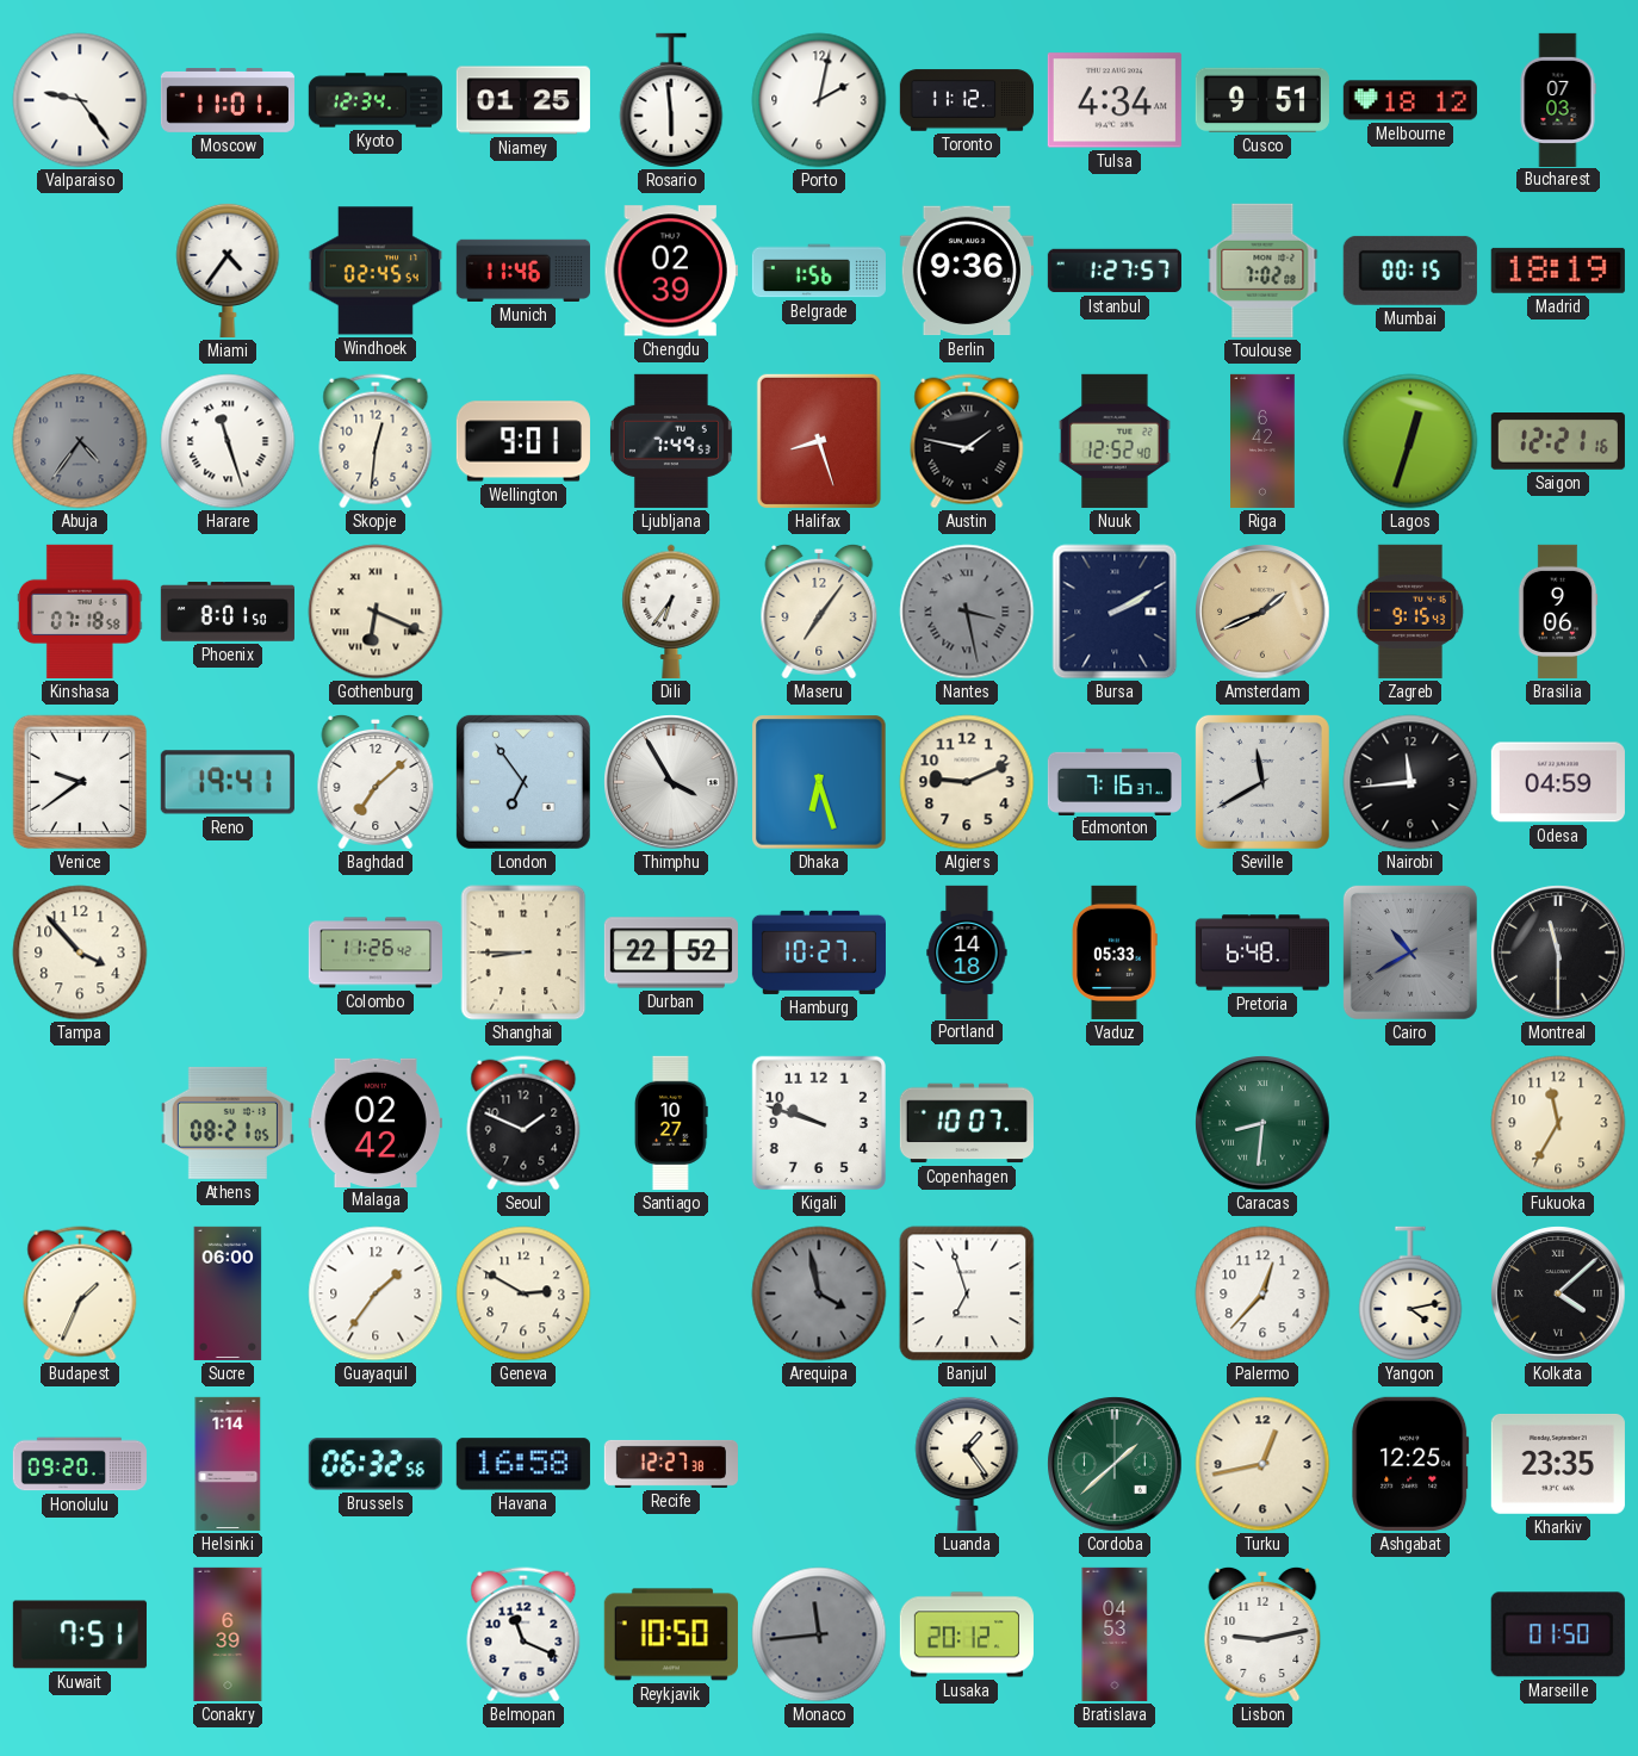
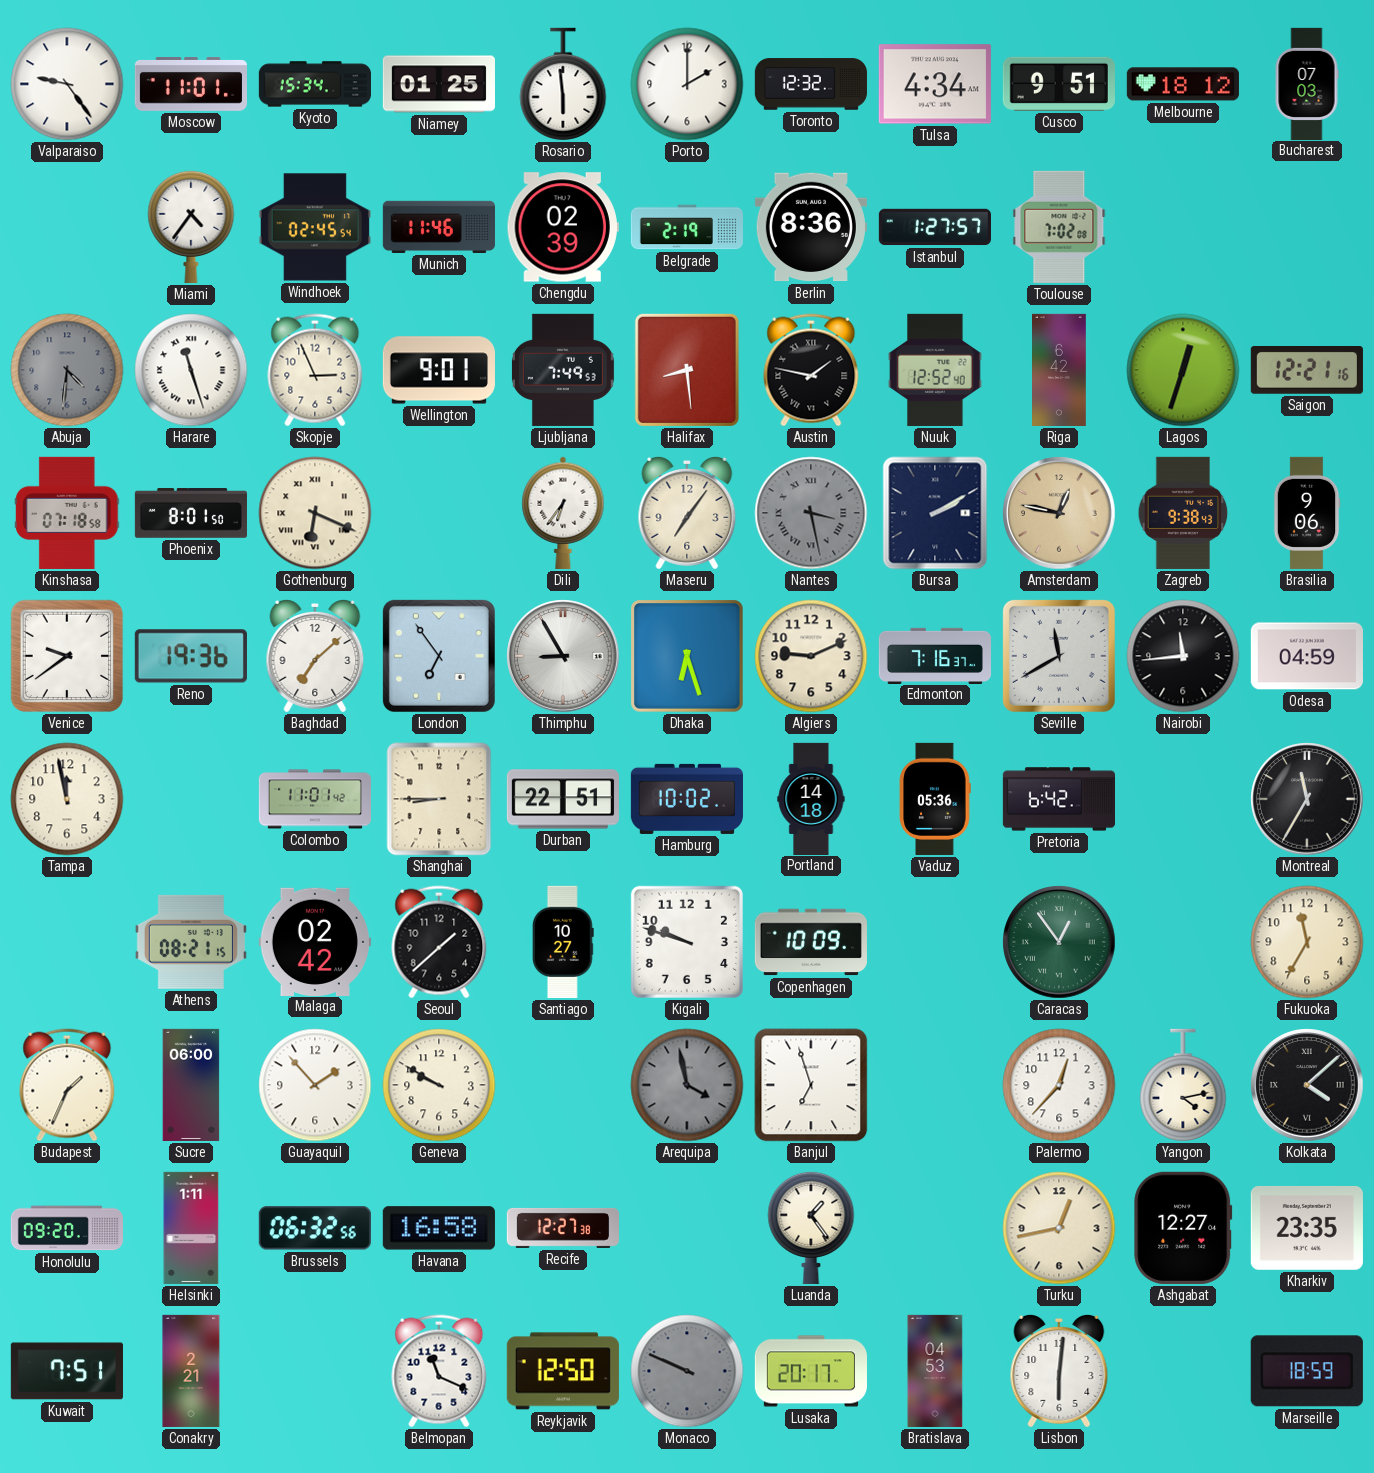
Kyoto: 12:34 -> 15:34
Porto: 2:02 -> 2:00
Toronto: 11:12 -> 12:32
Belgrade: 1:56 -> 2:19
Berlin: 9:36 -> 8:36
Mumbai: 00:15 -> none
Madrid: 18:19 -> none
Abuja: 4:36 -> 4:31
Skopje: 12:31 -> 2:56
Halifax: 8:27 -> 8:29
Amsterdam: 1:41 -> 12:47
Zagreb: 9:15 -> 9:38
Reno: 19:41 -> 19:36
Thimphu: 3:55 -> 8:55
Tampa: 3:53 -> 11:58
Colombo: 11:26 -> 11:01
Durban: 22:52 -> 22:51
Hamburg: 10:27 -> 10:02
Vaduz: 05:33 -> 05:36
Pretoria: 6:48 -> 6:42
Cairo: 10:40 -> none
Montreal: 11:30 -> 11:35
Athens: 08:21:05 -> 08:21:15
Seoul: 1:49 -> 1:38
Copenhagen: 10:07 -> 10:09
Caracas: 8:31 -> 12:54
Guayaquil: 1:36 -> 1:53
Geneva: 2:50 -> 9:50
Helsinki: 1:14 -> 1:11
Cordoba: 1:38 -> none
Ashgabat: 12:25 -> 12:27
Conakry: 6:39 -> 2:21
Reykjavik: 10:50 -> 12:50
Monaco: 11:44 -> 9:49
Lusaka: 20:12 -> 20:17
Lisbon: 9:13 -> 6:01
Marseille: 01:50 -> 18:59
